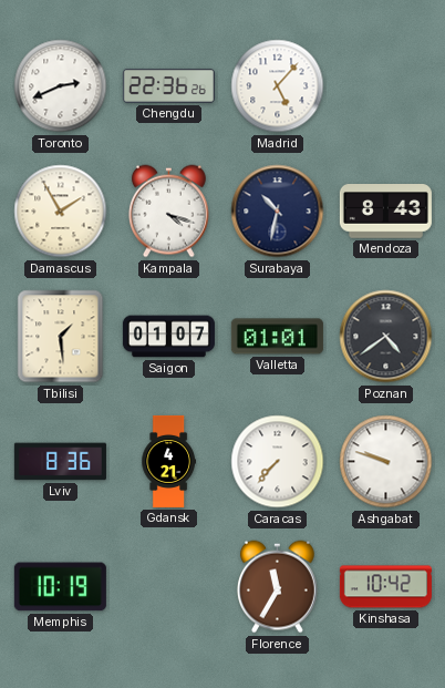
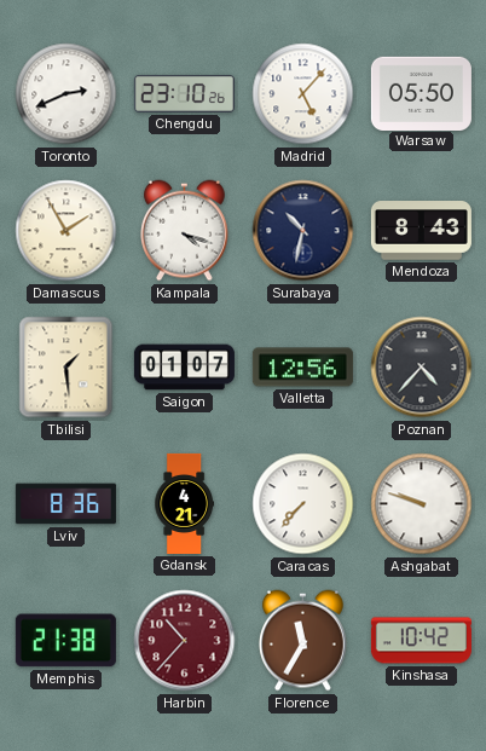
Chengdu: 22:36 -> 23:10
Warsaw: none -> 05:50
Valletta: 01:01 -> 12:56
Poznan: 4:39 -> 4:37
Memphis: 10:19 -> 21:38
Harbin: none -> 10:37
